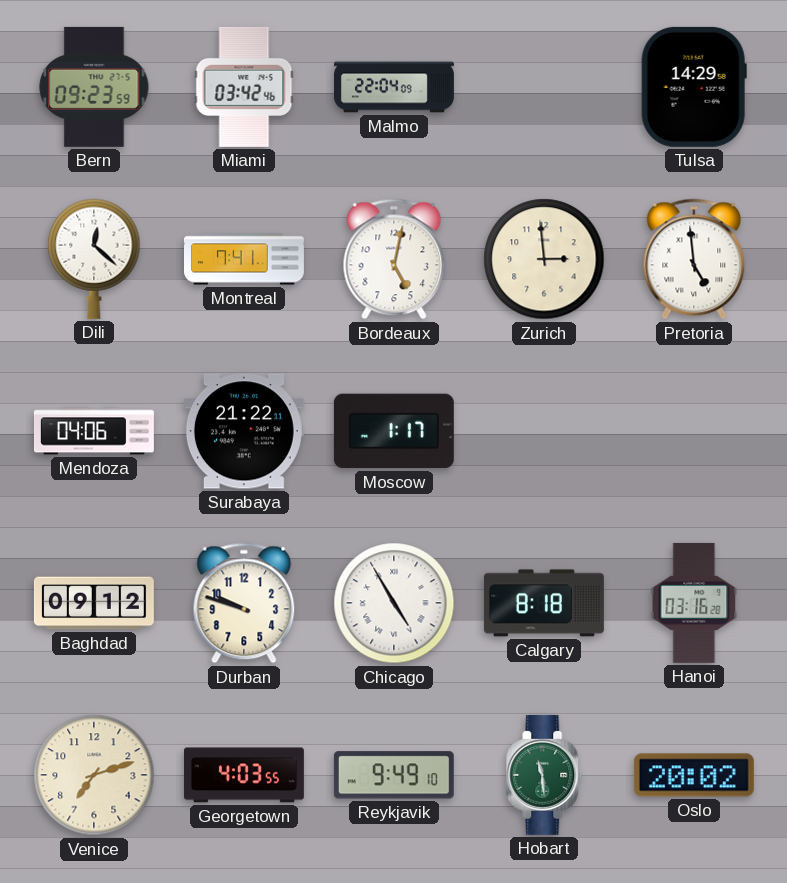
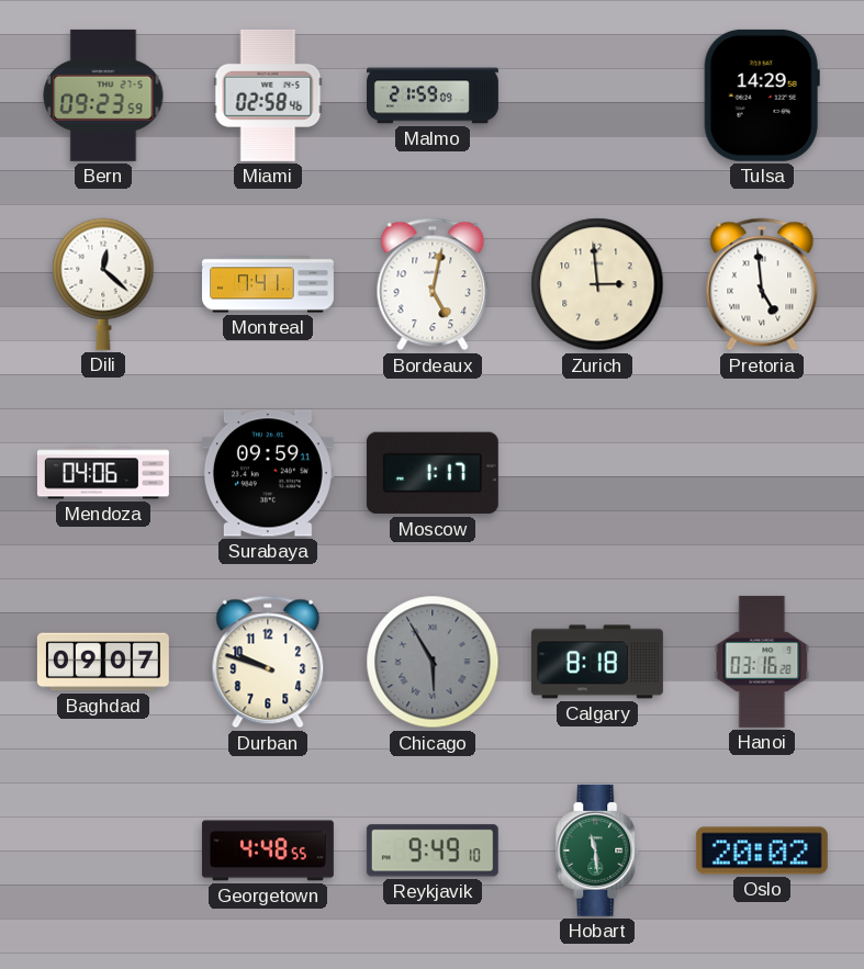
Miami: 03:42 -> 02:58
Malmo: 22:04 -> 21:59
Surabaya: 21:22 -> 09:59
Baghdad: 09:12 -> 09:07
Chicago: 4:55 -> 5:55
Chicago dial: white -> grey
Venice: 7:12 -> none
Georgetown: 4:03 -> 4:48
